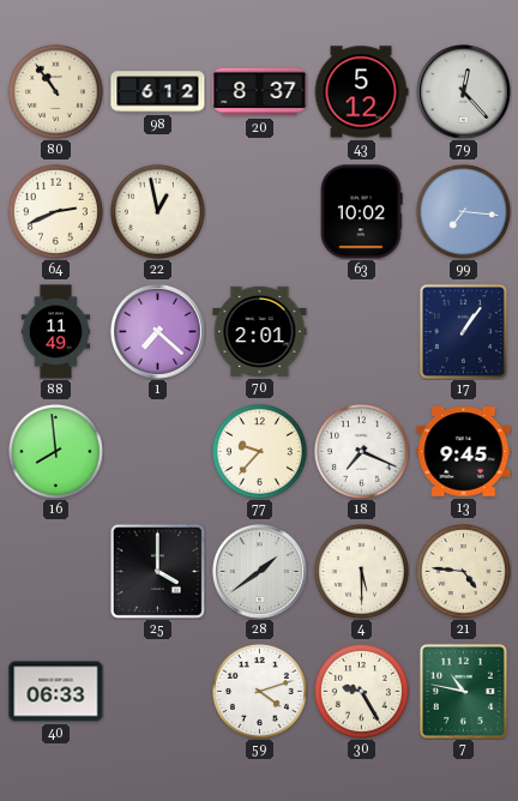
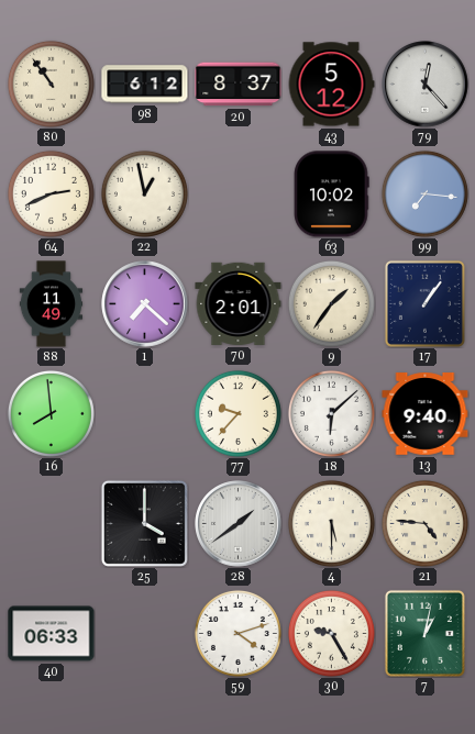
9: none -> 1:36
18: 7:19 -> 6:08
13: 9:45 -> 9:40
7: 10:47 -> 1:02
